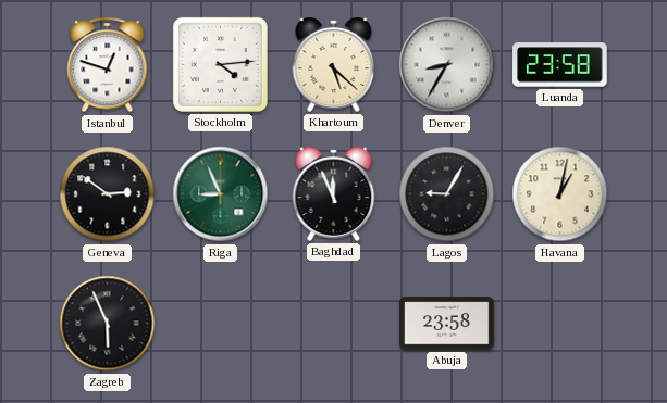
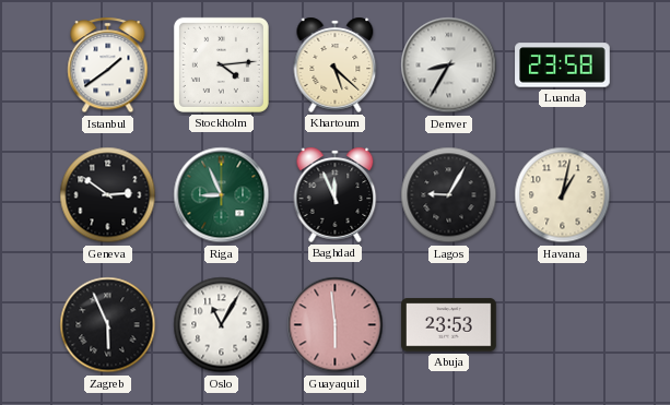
Istanbul: 12:48 -> 1:39
Oslo: none -> 11:05
Guayaquil: none -> 5:59
Abuja: 23:58 -> 23:53
